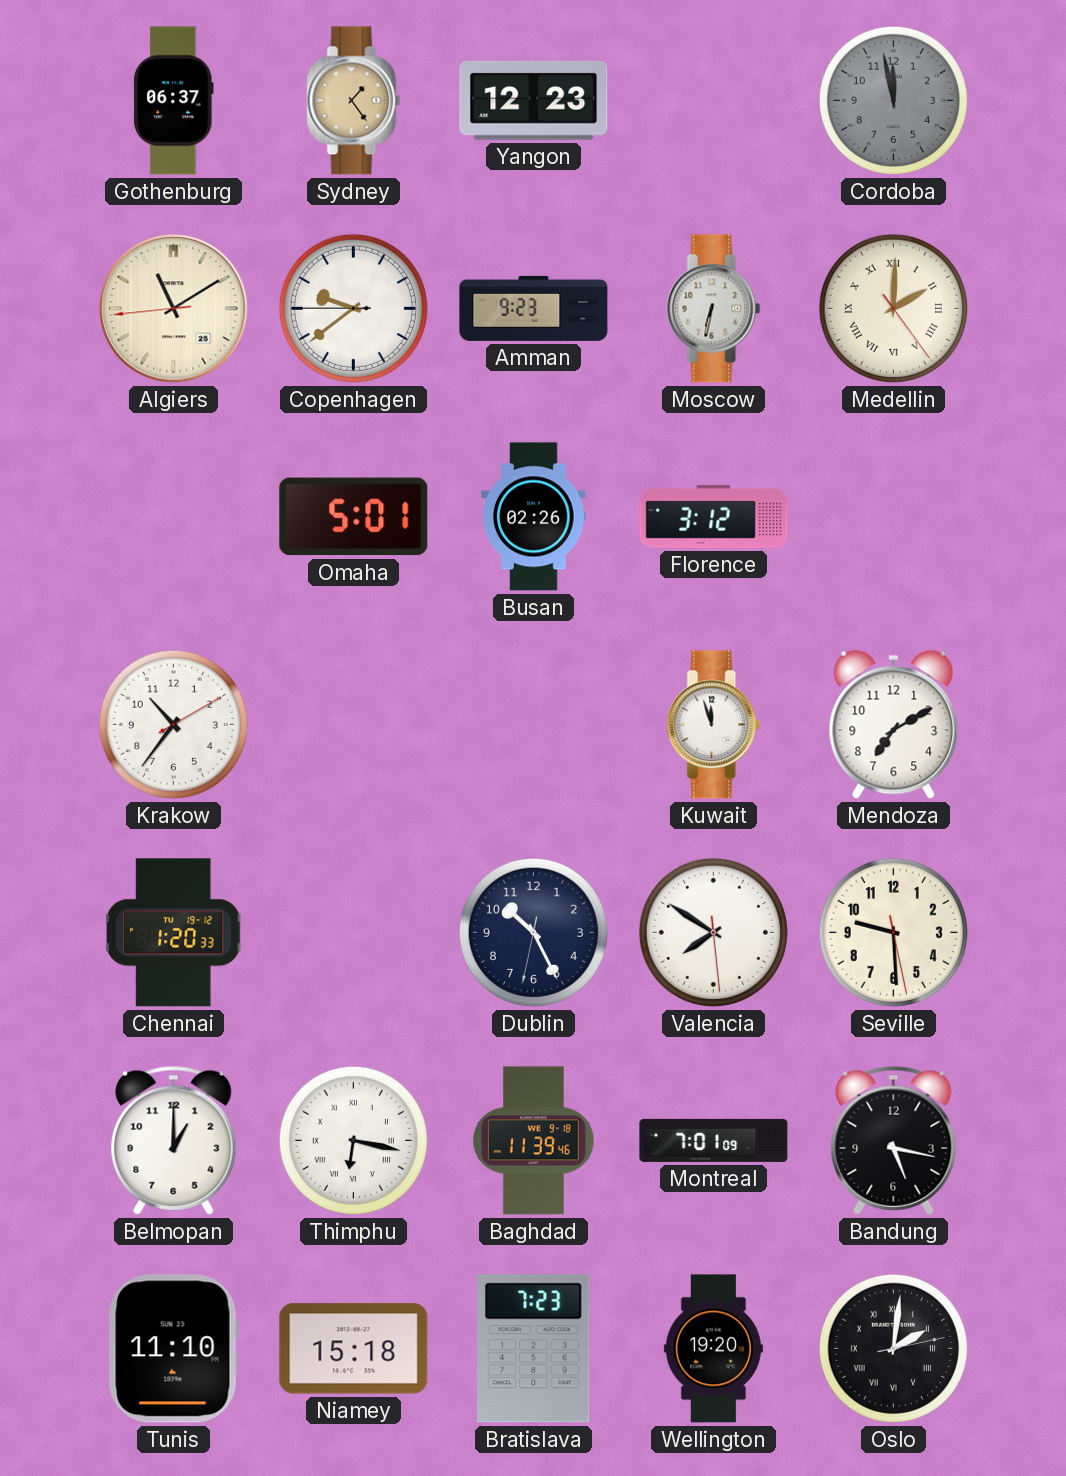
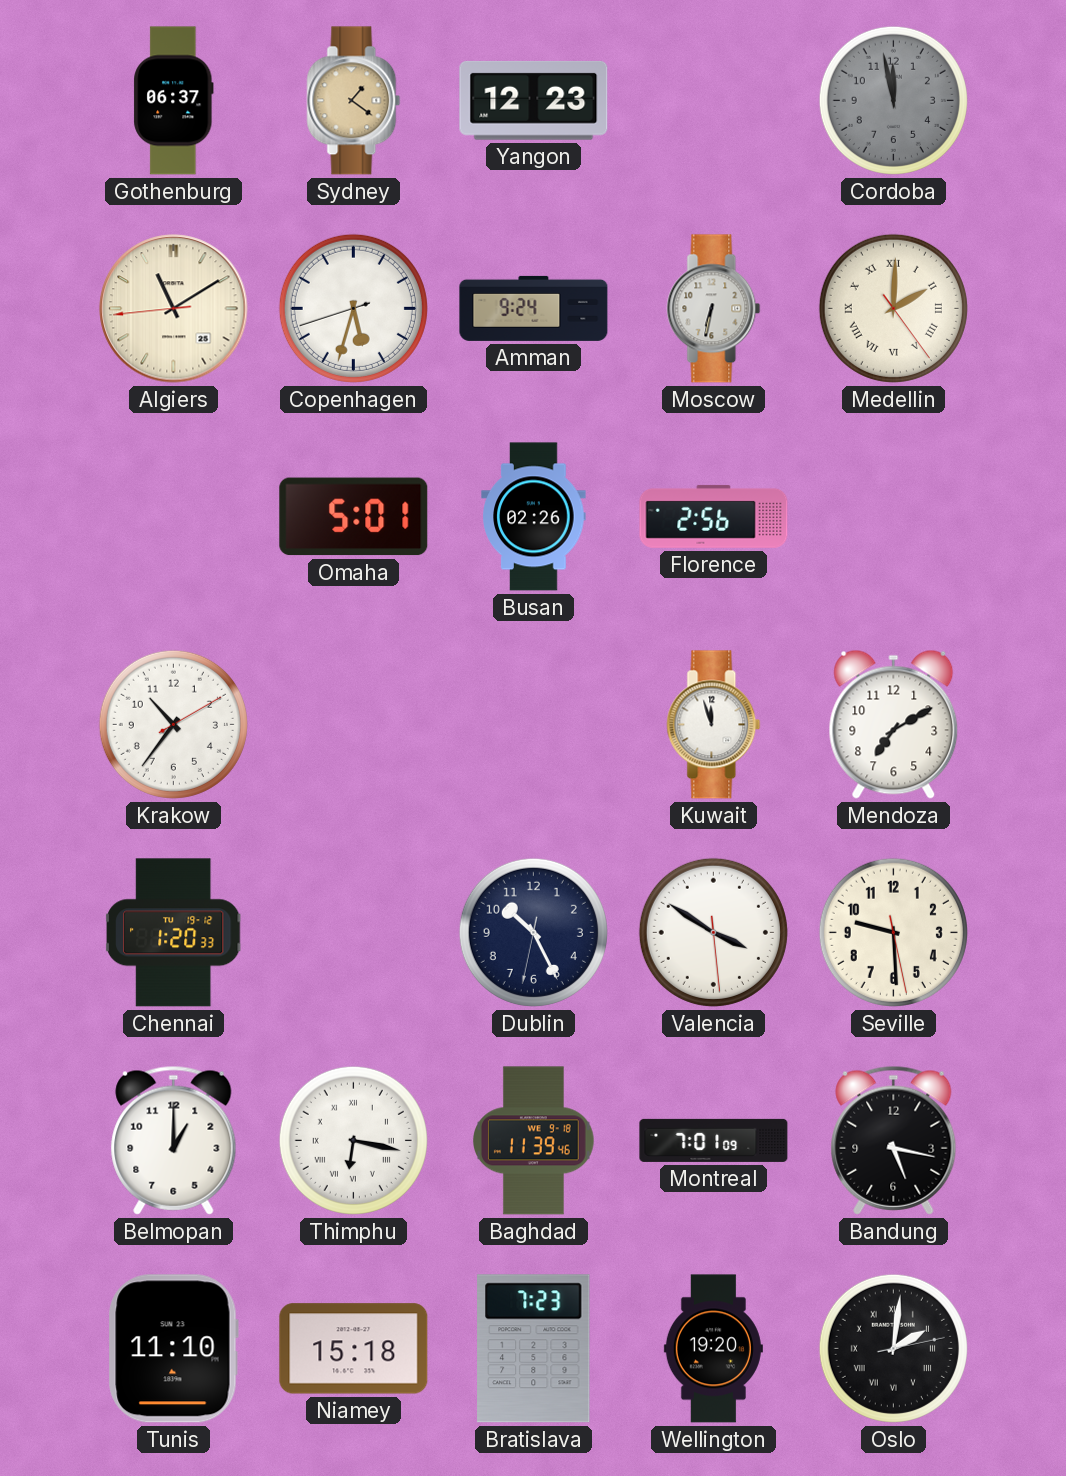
Sydney: 1:24 -> 1:21
Copenhagen: 9:38 -> 5:32
Amman: 9:23 -> 9:24
Florence: 3:12 -> 2:56
Valencia: 7:50 -> 3:50
